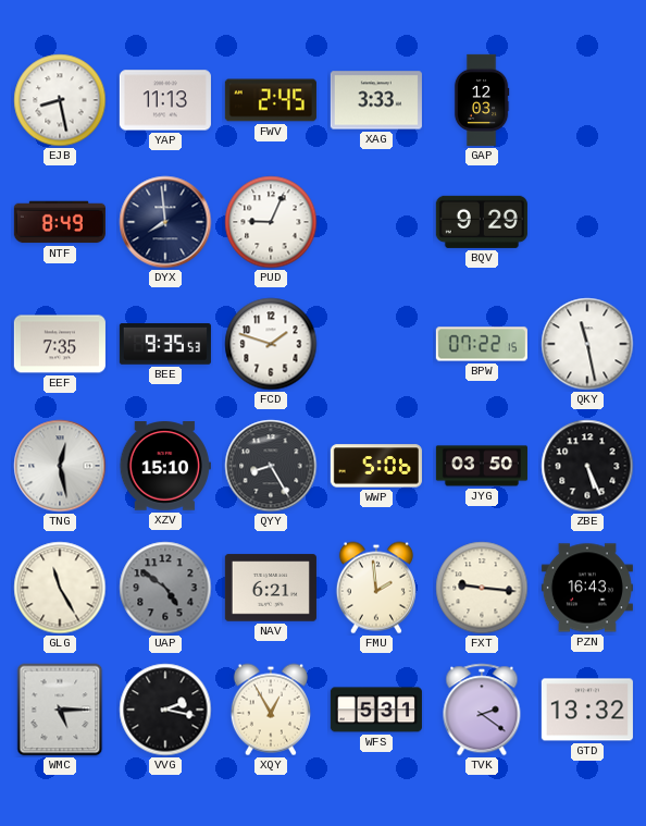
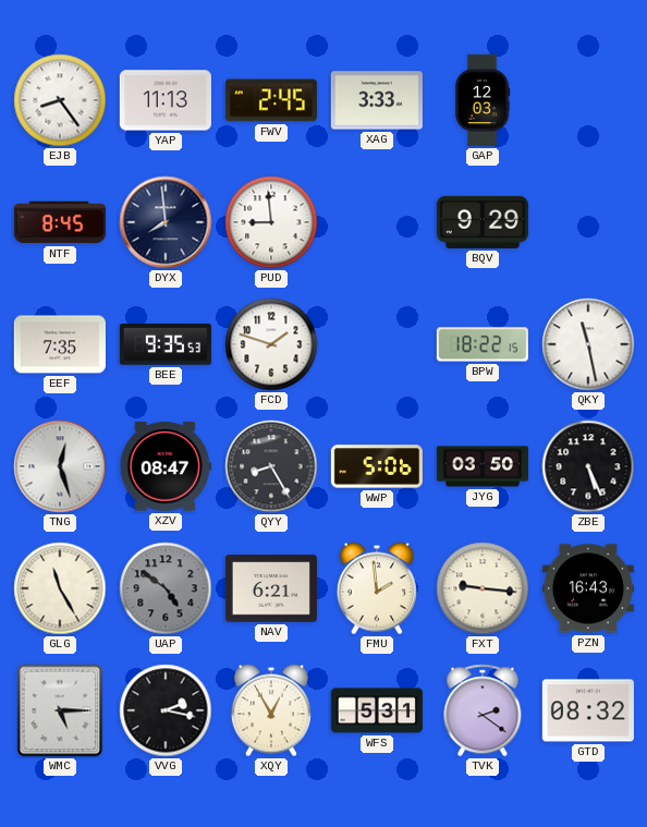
EJB: 8:28 -> 8:24
NTF: 8:49 -> 8:45
PUD: 9:04 -> 8:59
BPW: 07:22 -> 18:22
TNG: 12:28 -> 12:27
XZV: 15:10 -> 08:47
GTD: 13:32 -> 08:32
